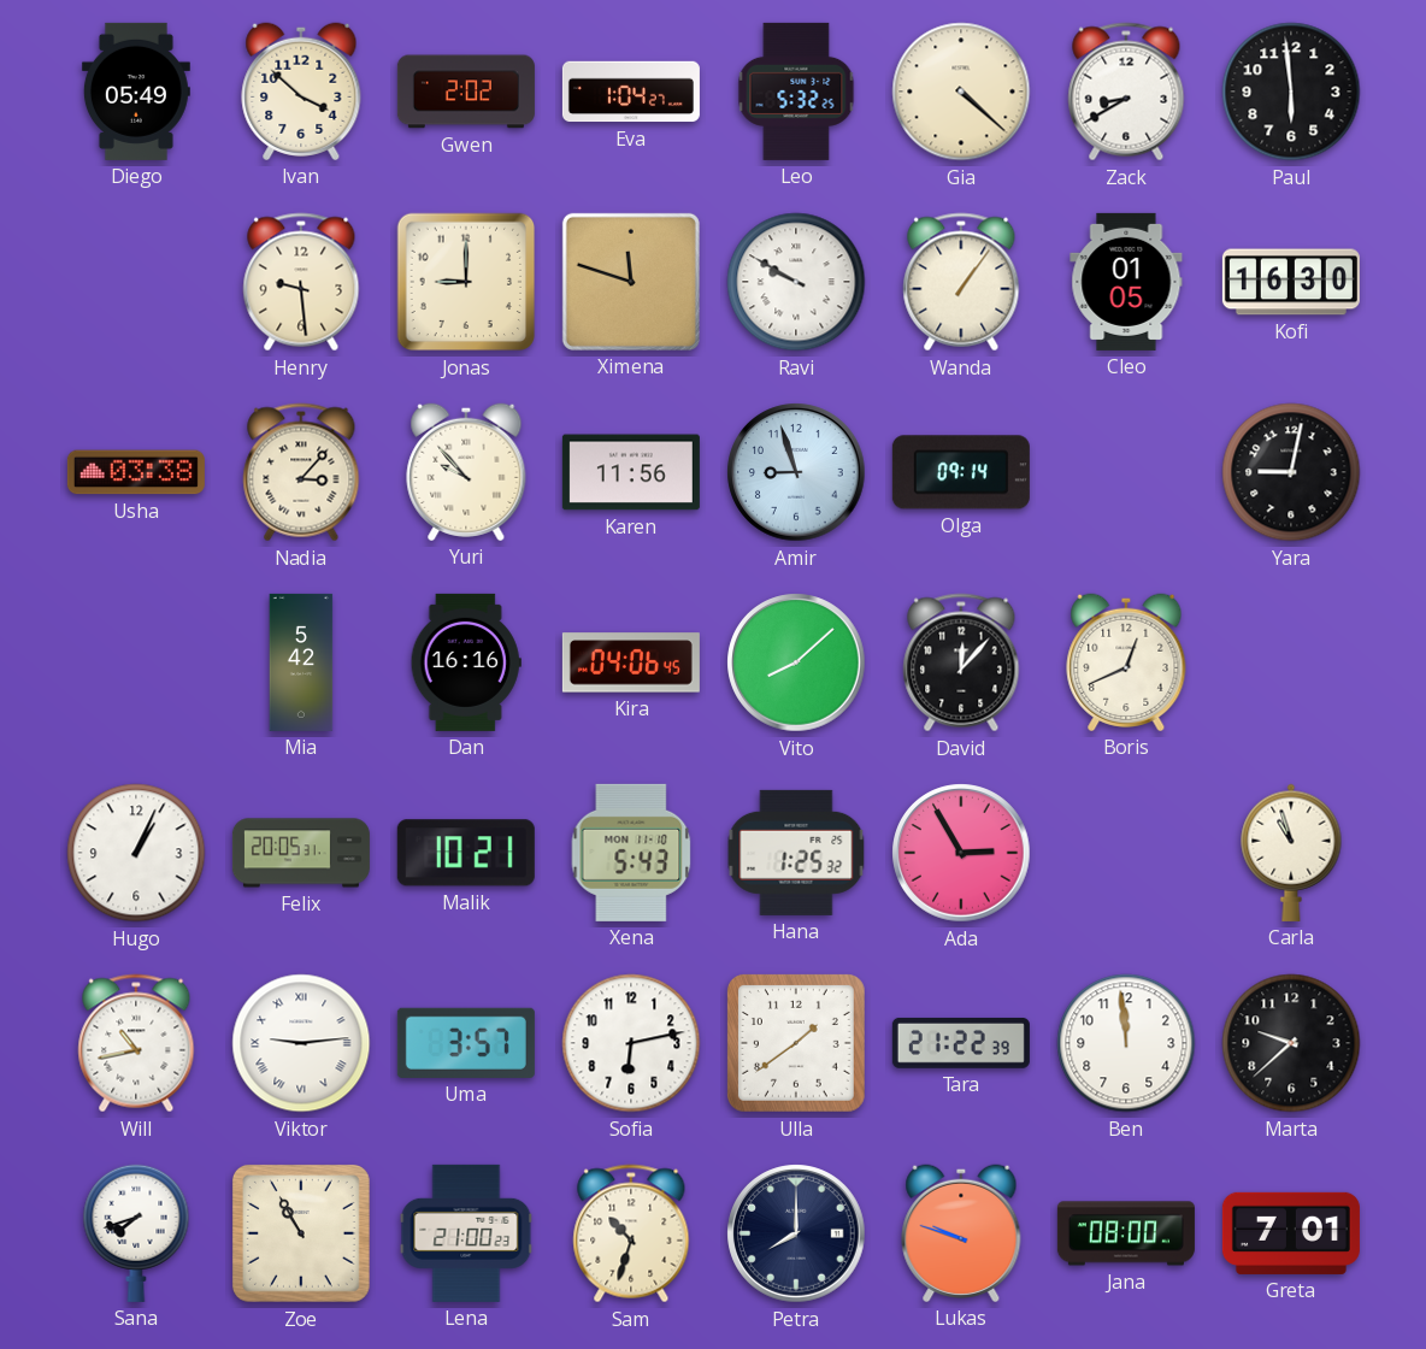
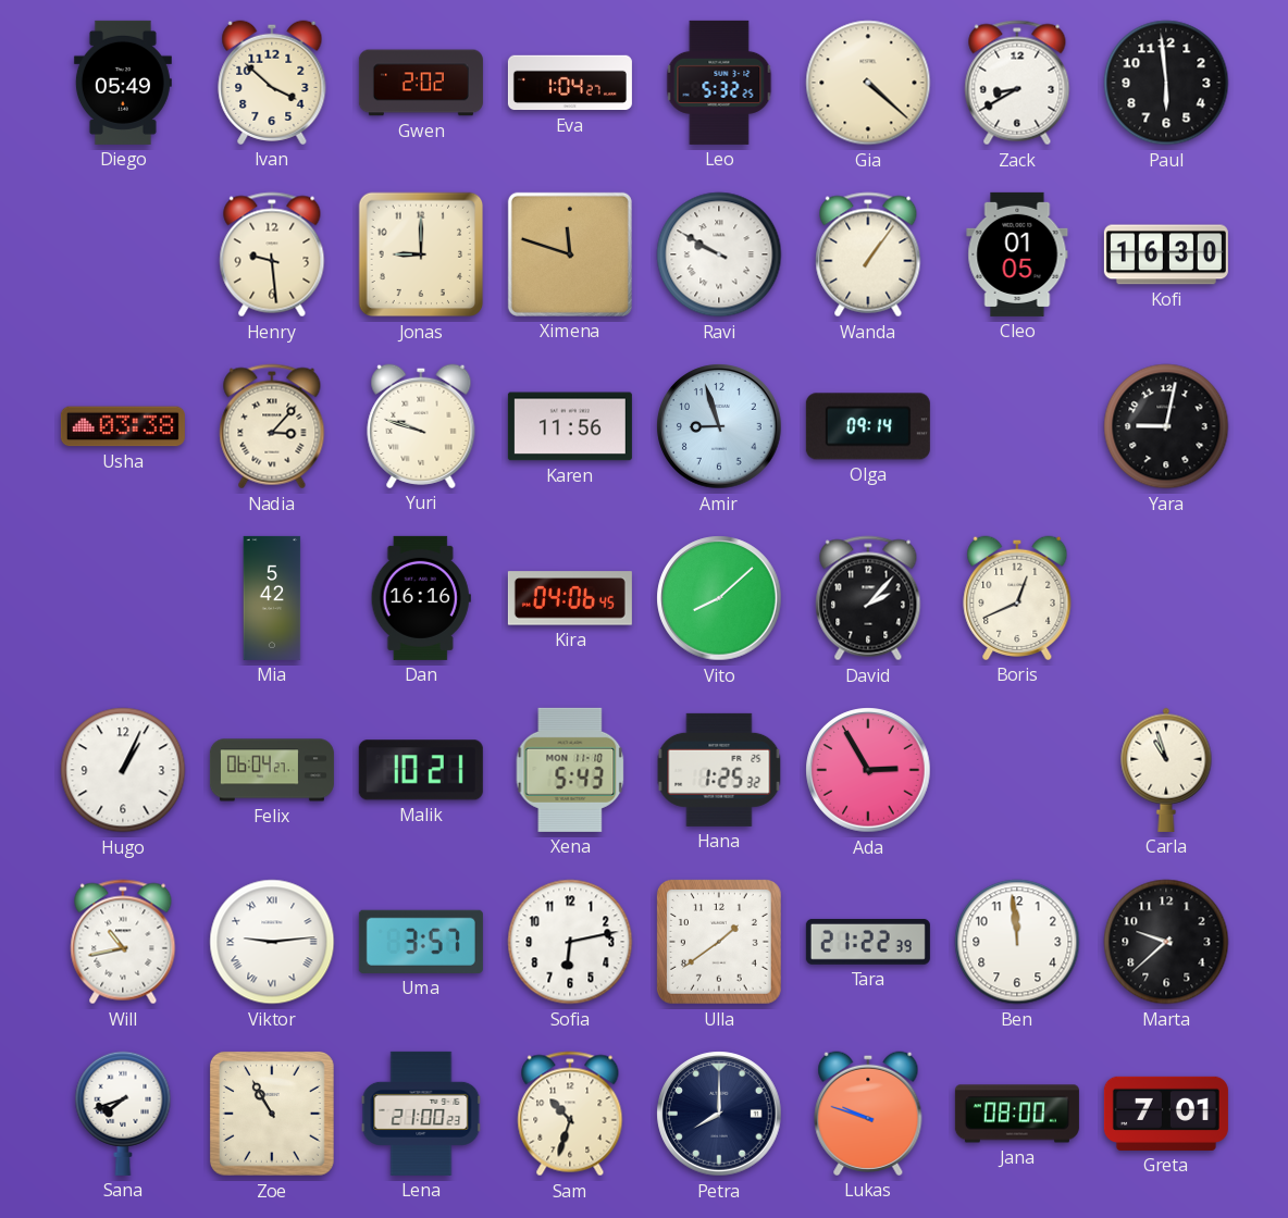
Yuri: 9:53 -> 9:48
David: 12:07 -> 2:07
Felix: 20:05 -> 06:04
